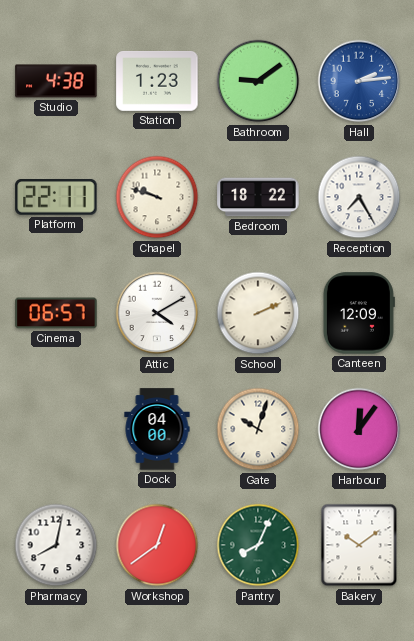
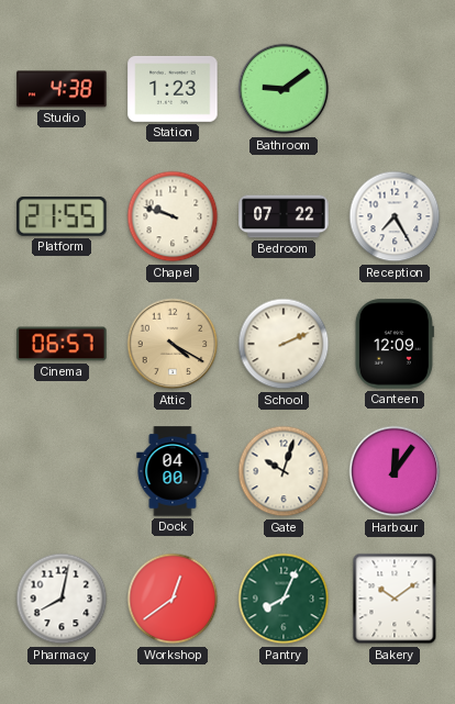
Hall: 2:14 -> none
Platform: 22:11 -> 21:55
Bedroom: 18:22 -> 07:22
Attic: 4:10 -> 4:20
Attic dial: white -> champagne
